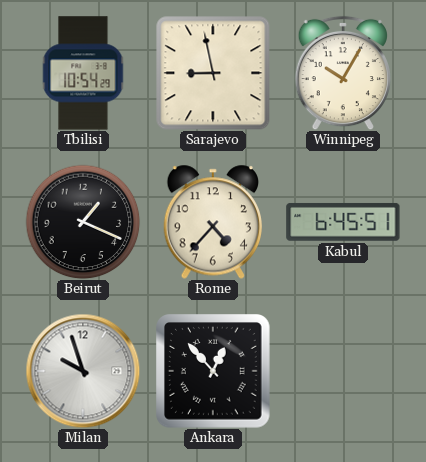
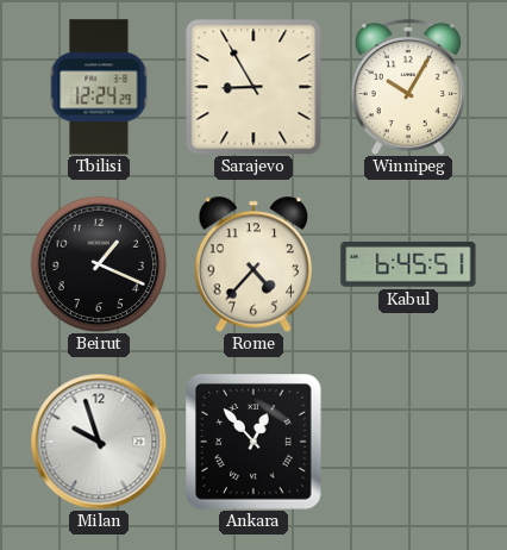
Tbilisi: 10:54 -> 12:24
Sarajevo: 8:58 -> 8:55
